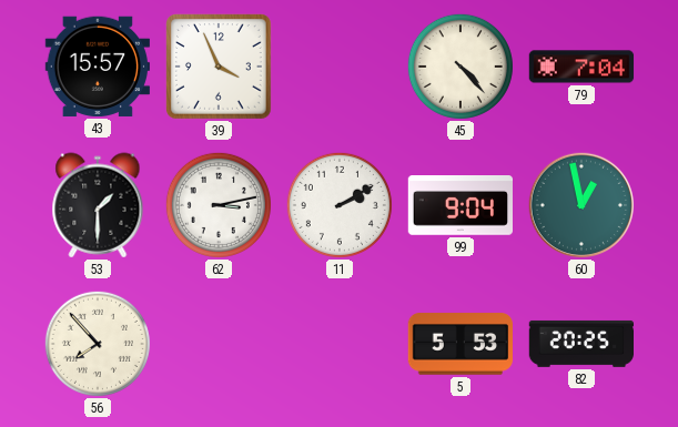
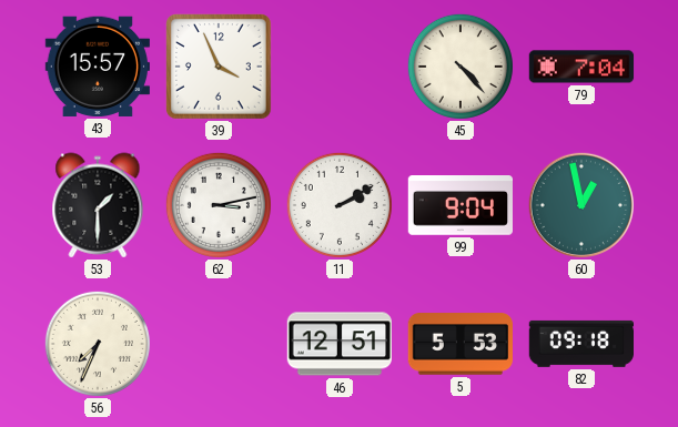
56: 7:53 -> 7:34
46: none -> 12:51
82: 20:25 -> 09:18
